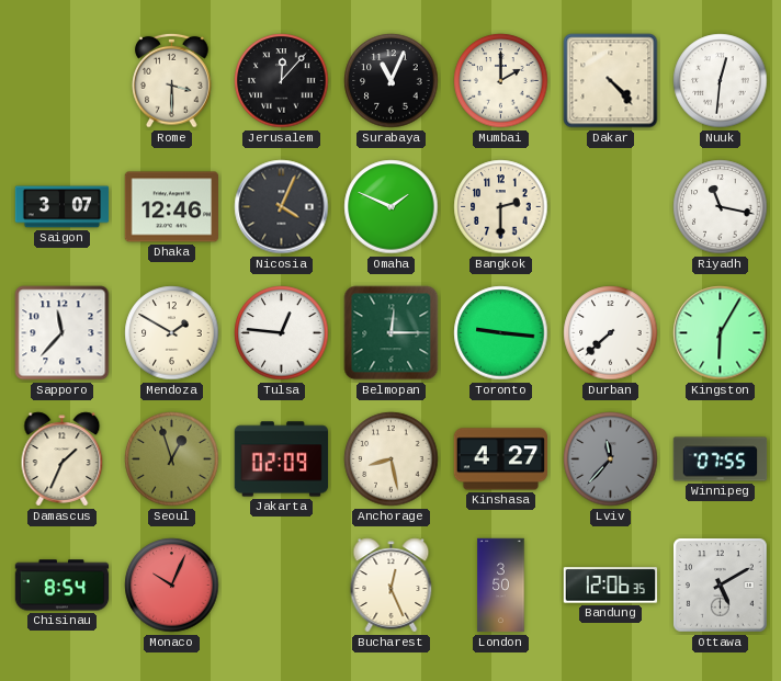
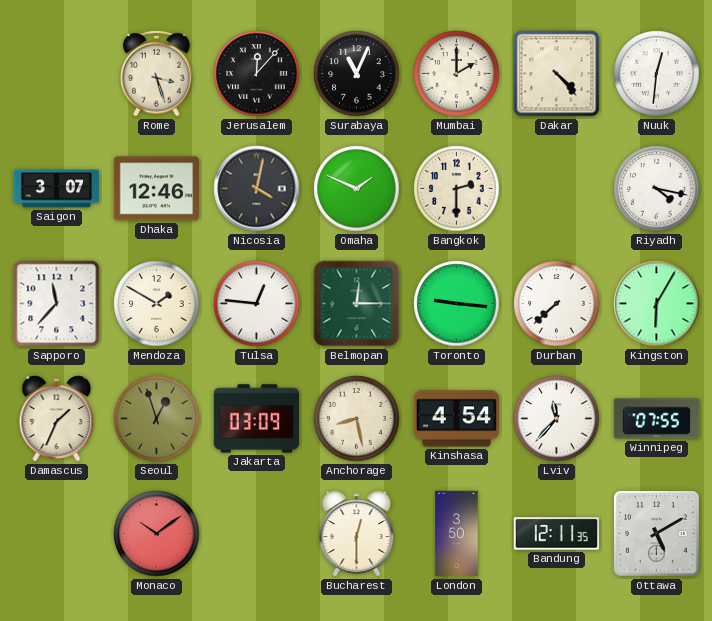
Rome: 3:30 -> 3:27
Nicosia: 4:04 -> 4:02
Riyadh: 11:17 -> 4:17
Jakarta: 02:09 -> 03:09
Kinshasa: 4:27 -> 4:54
Lviv dial: grey -> white
Chisinau: 8:54 -> none
Monaco: 10:04 -> 10:09
Bucharest: 12:26 -> 12:30
Bandung: 12:06 -> 12:11
